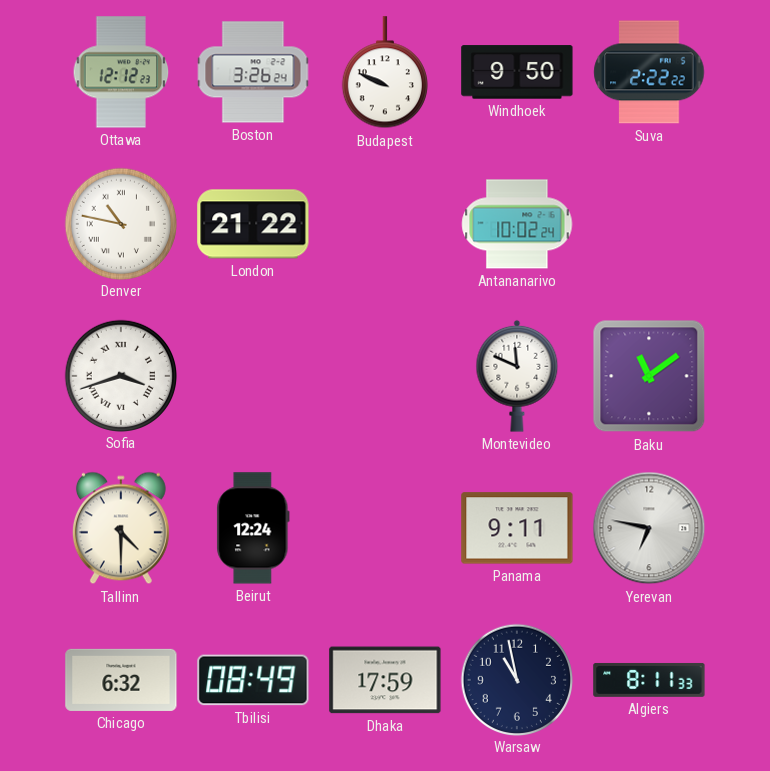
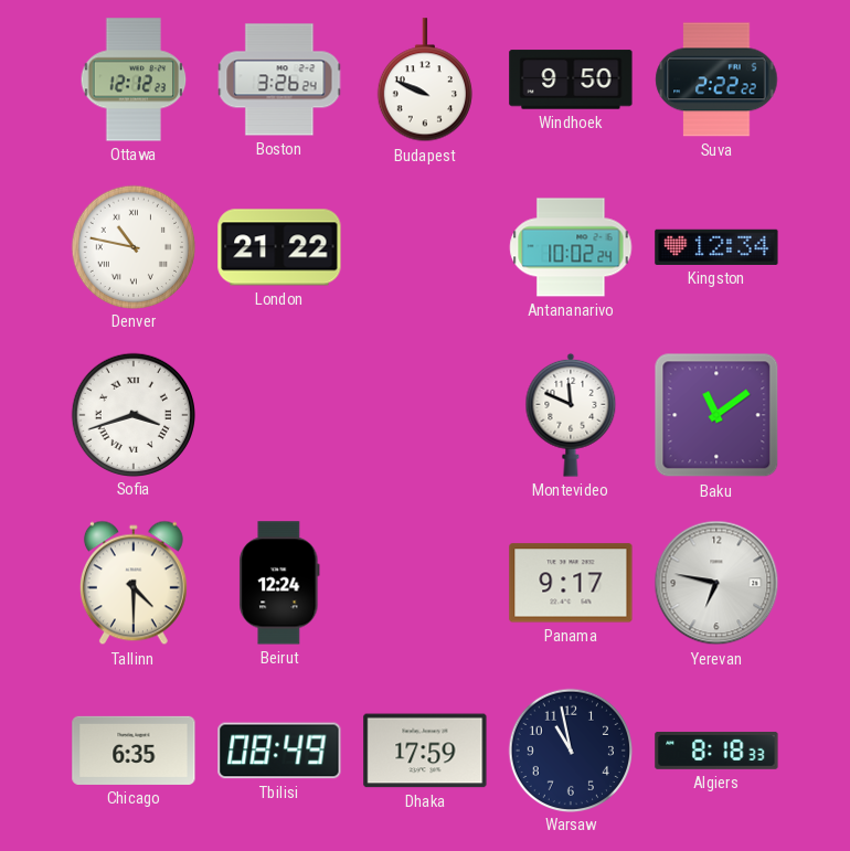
Kingston: none -> 12:34
Panama: 9:11 -> 9:17
Chicago: 6:32 -> 6:35
Algiers: 8:11 -> 8:18
